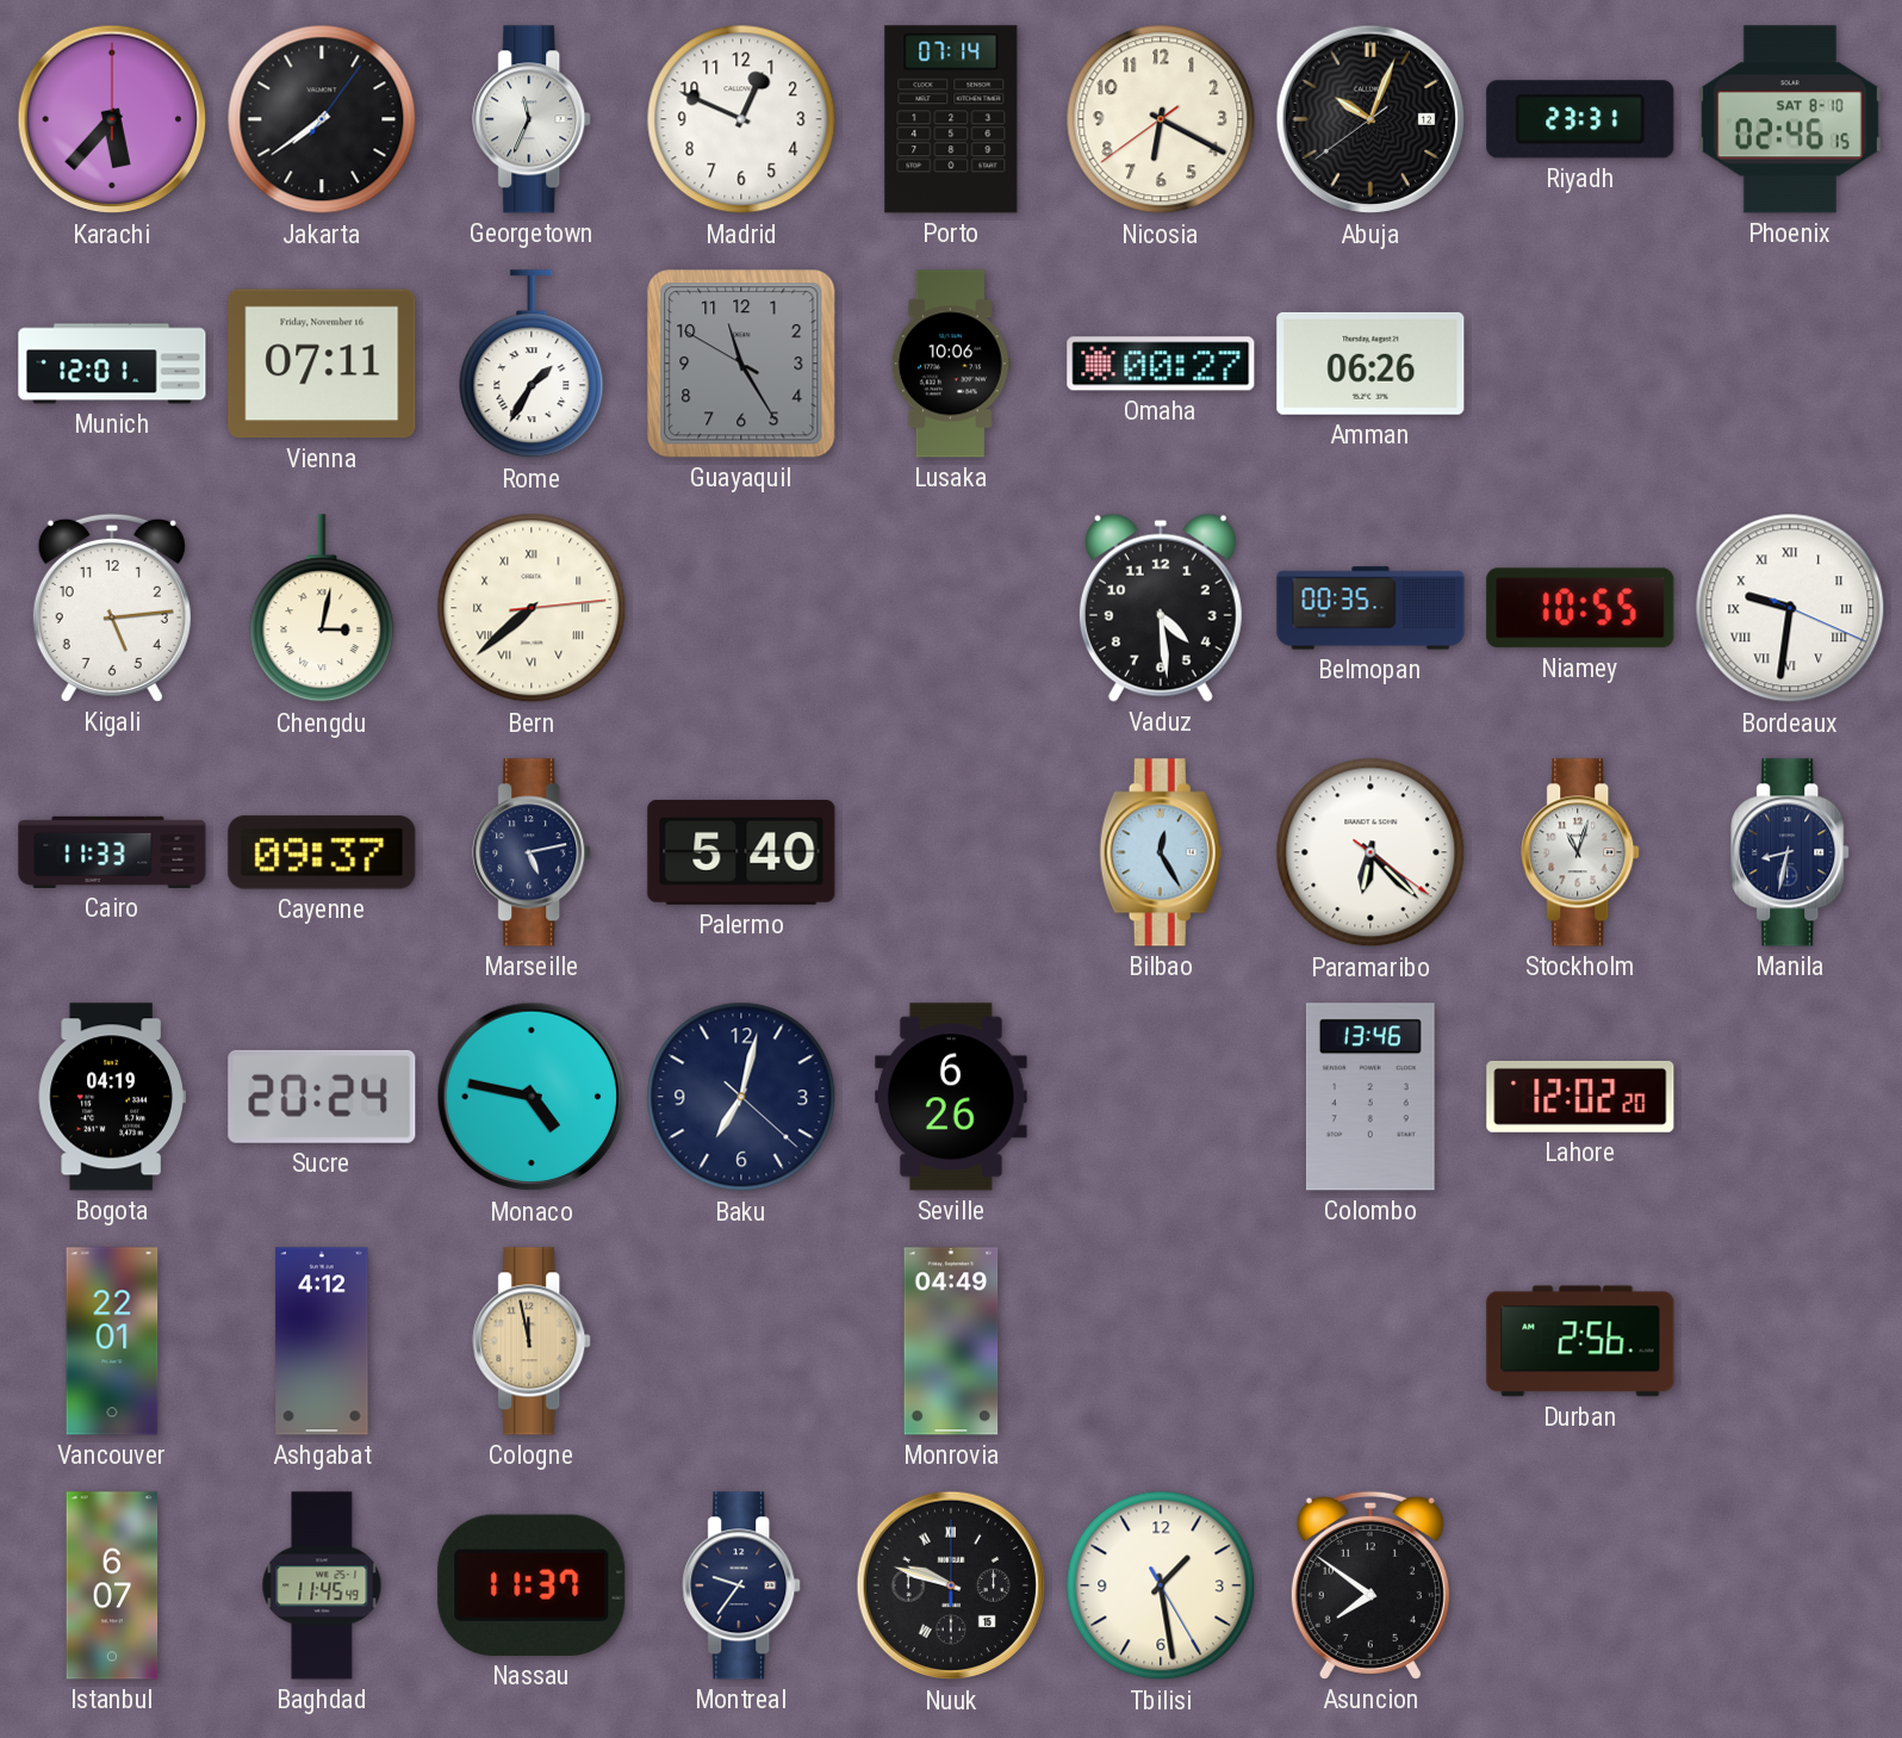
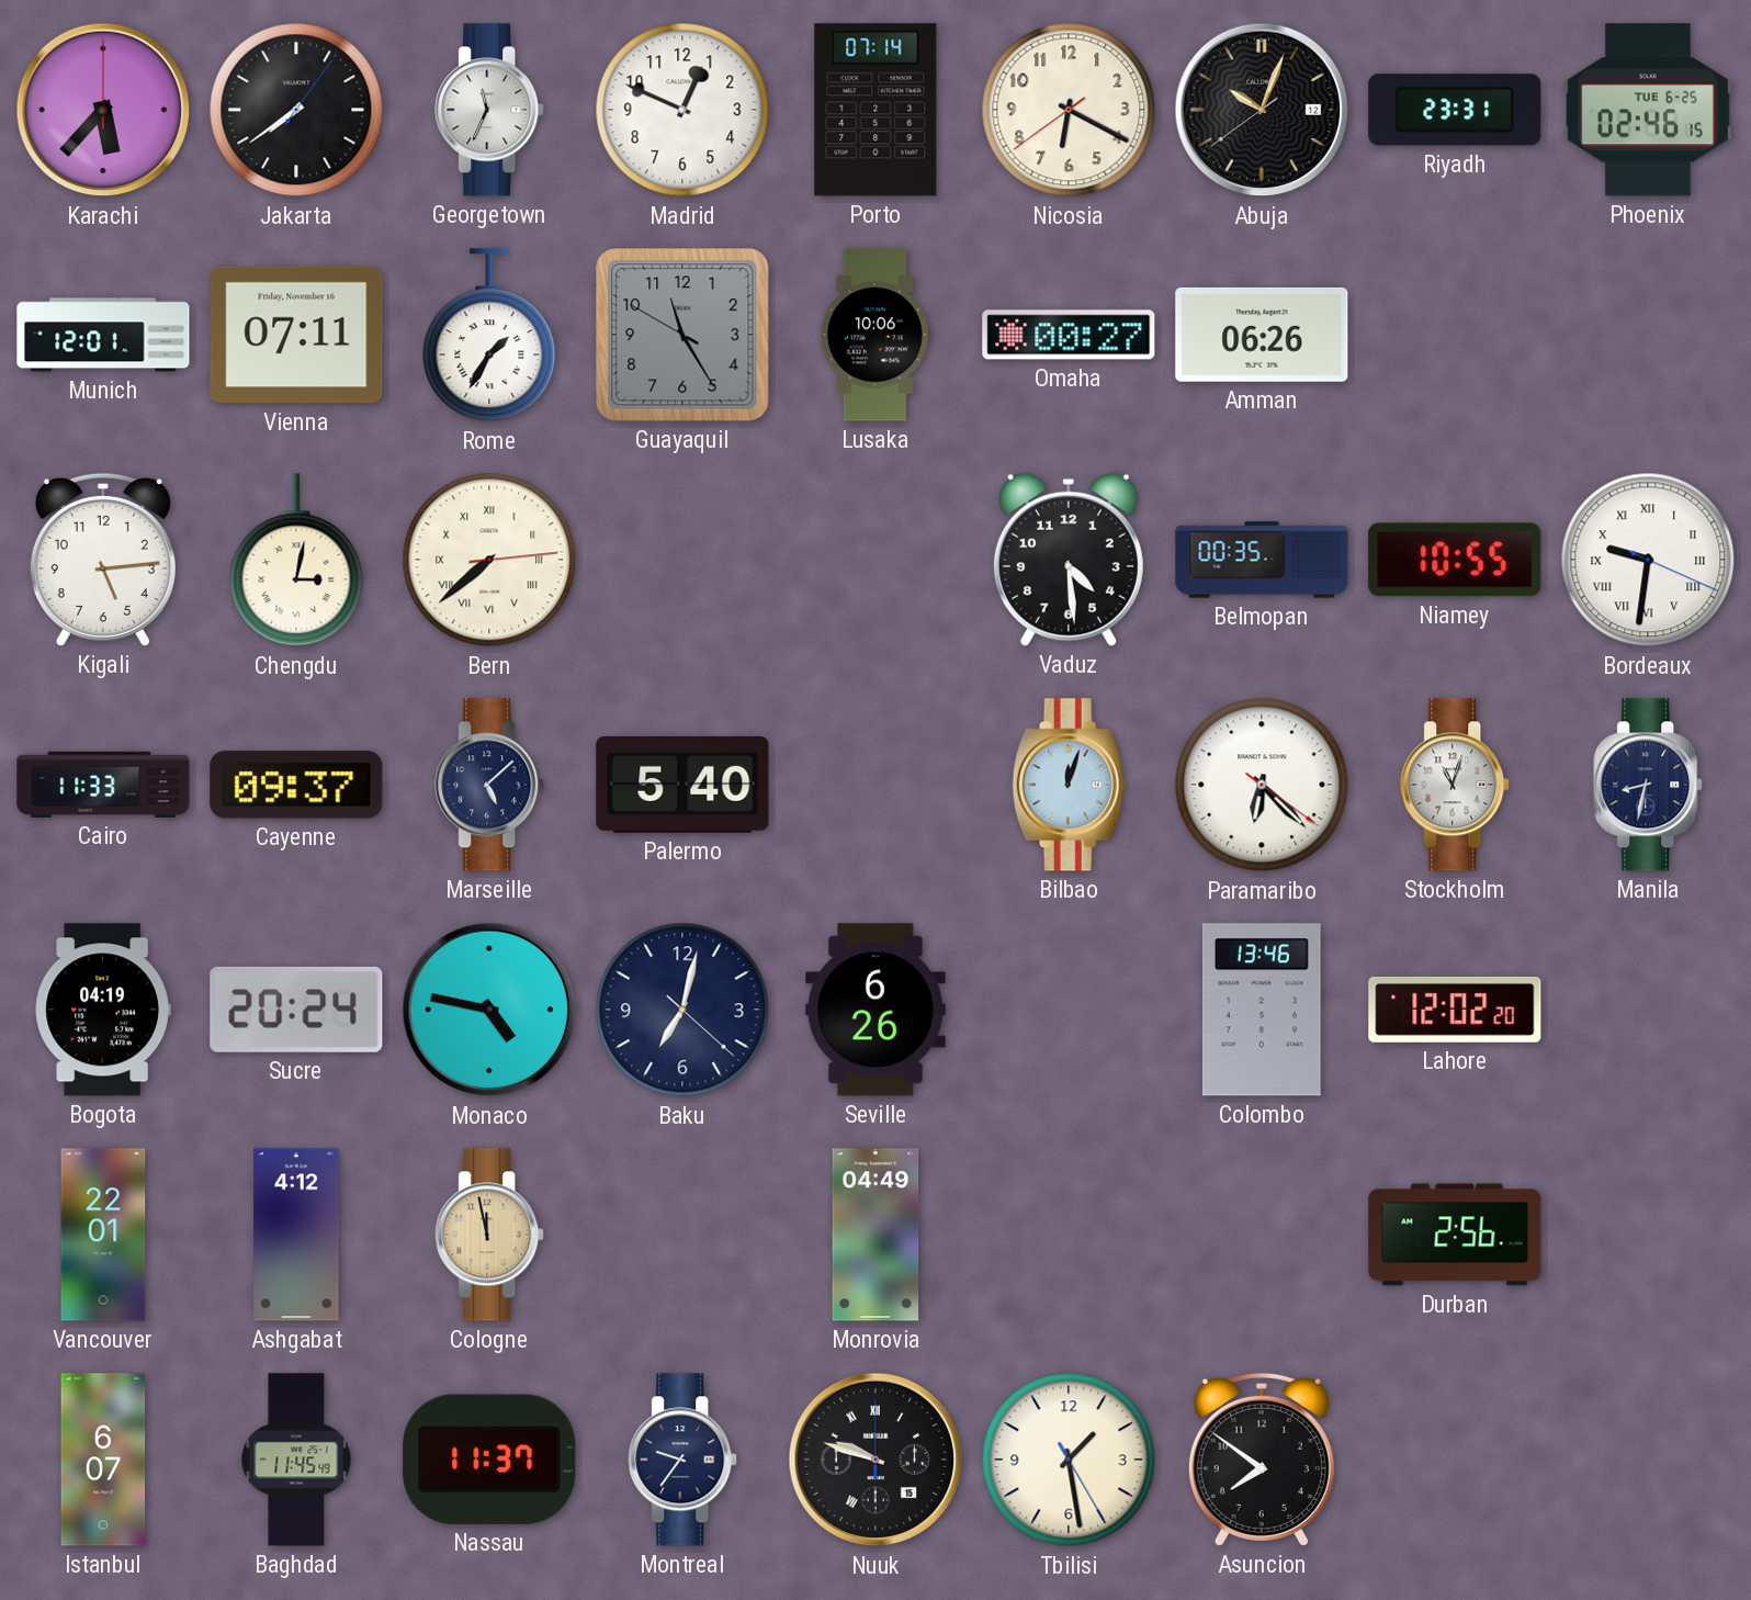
Phoenix date: SAT 8-10 -> TUE 6-25
Marseille: 5:13 -> 5:08
Bilbao: 12:25 -> 12:03
